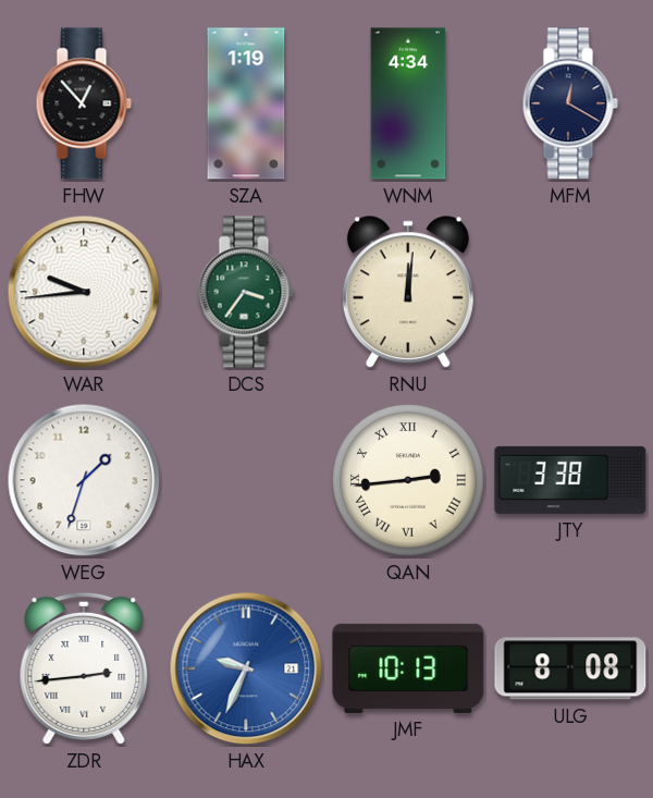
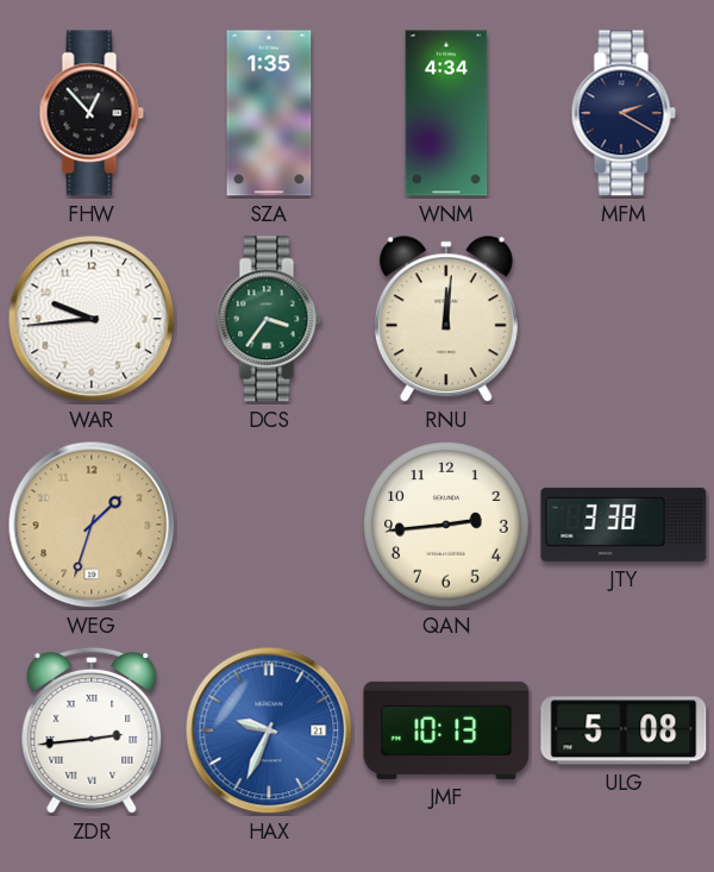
SZA: 1:19 -> 1:35
MFM: 12:20 -> 2:20
WEG dial: white -> champagne
QAN numerals: Roman -> Arabic
ULG: 8:08 -> 5:08
